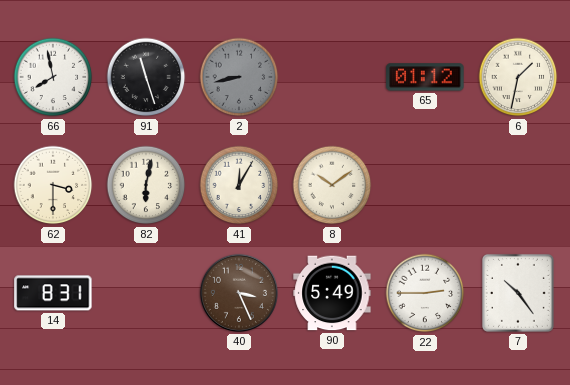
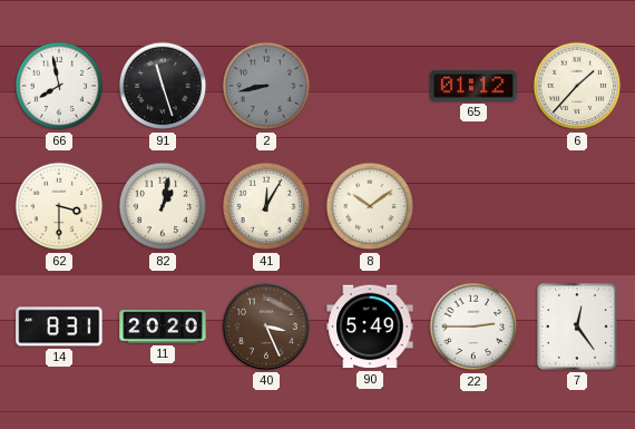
6: 1:32 -> 1:37
82: 6:02 -> 1:02
11: none -> 20:20
7: 10:24 -> 12:24
